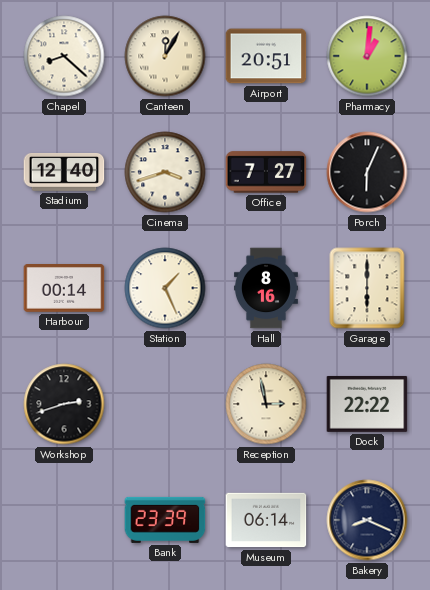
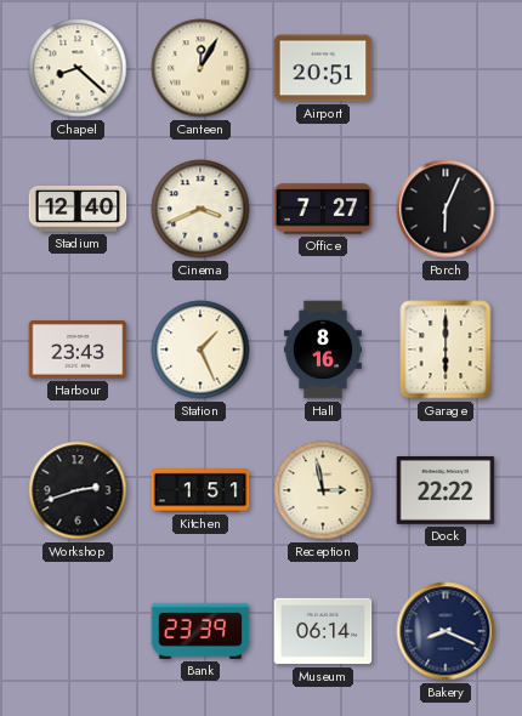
Pharmacy: 1:01 -> none
Cinema: 3:42 -> 3:41
Harbour: 00:14 -> 23:43
Kitchen: none -> 1:51
